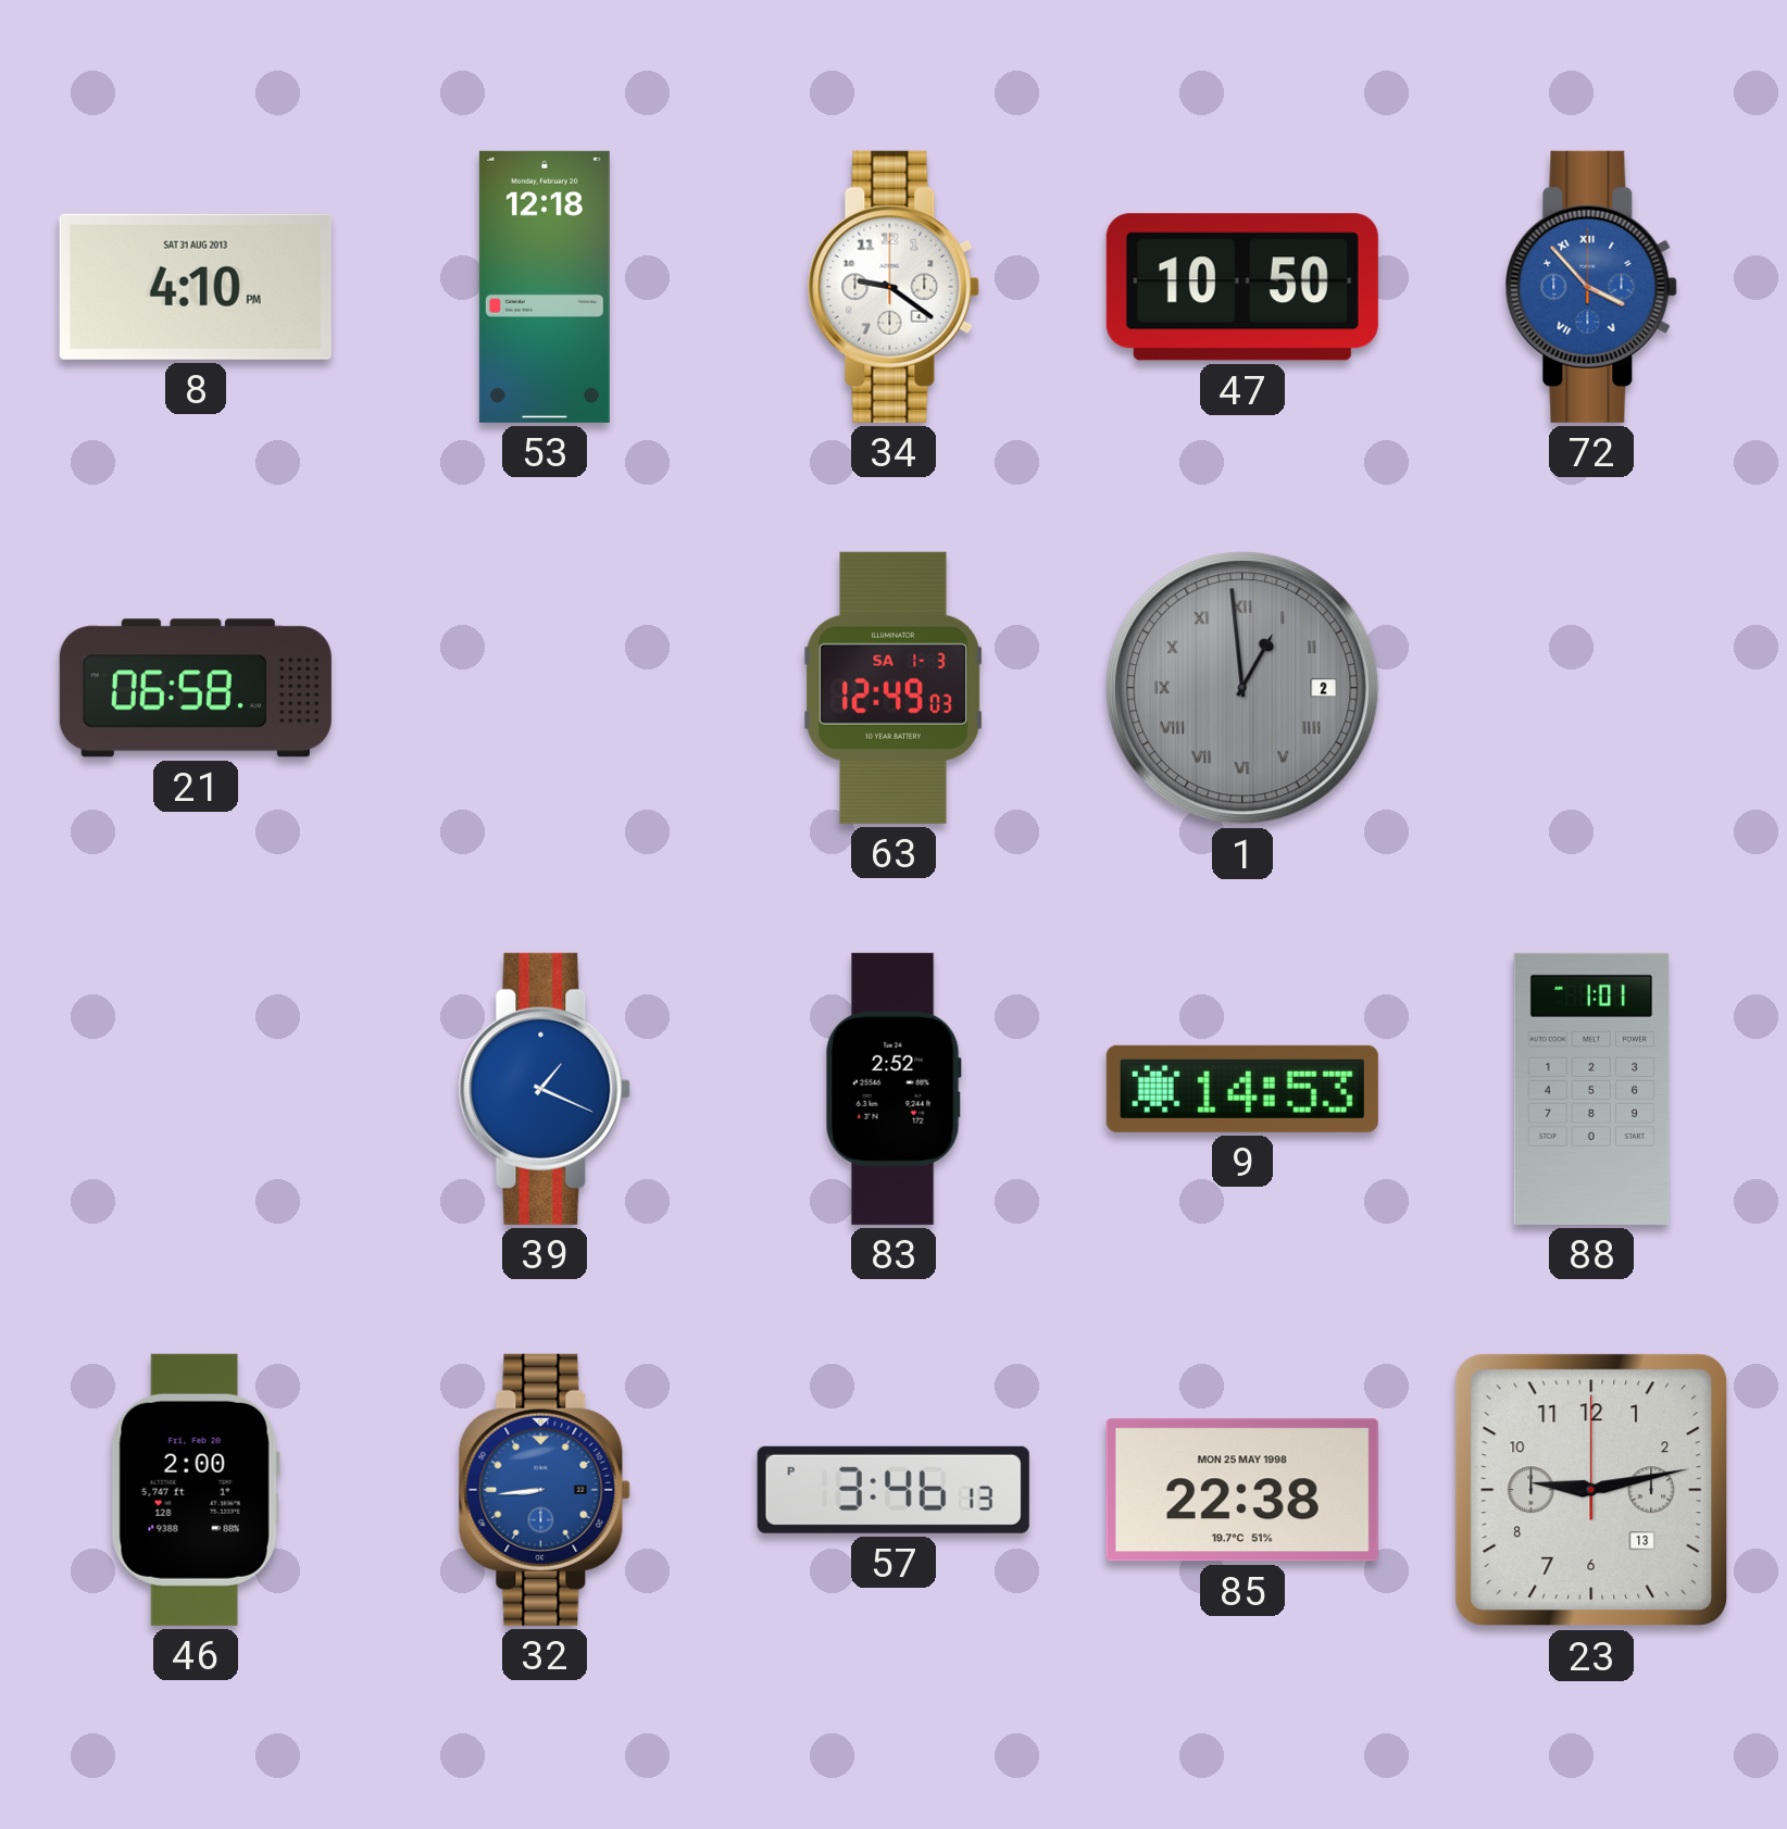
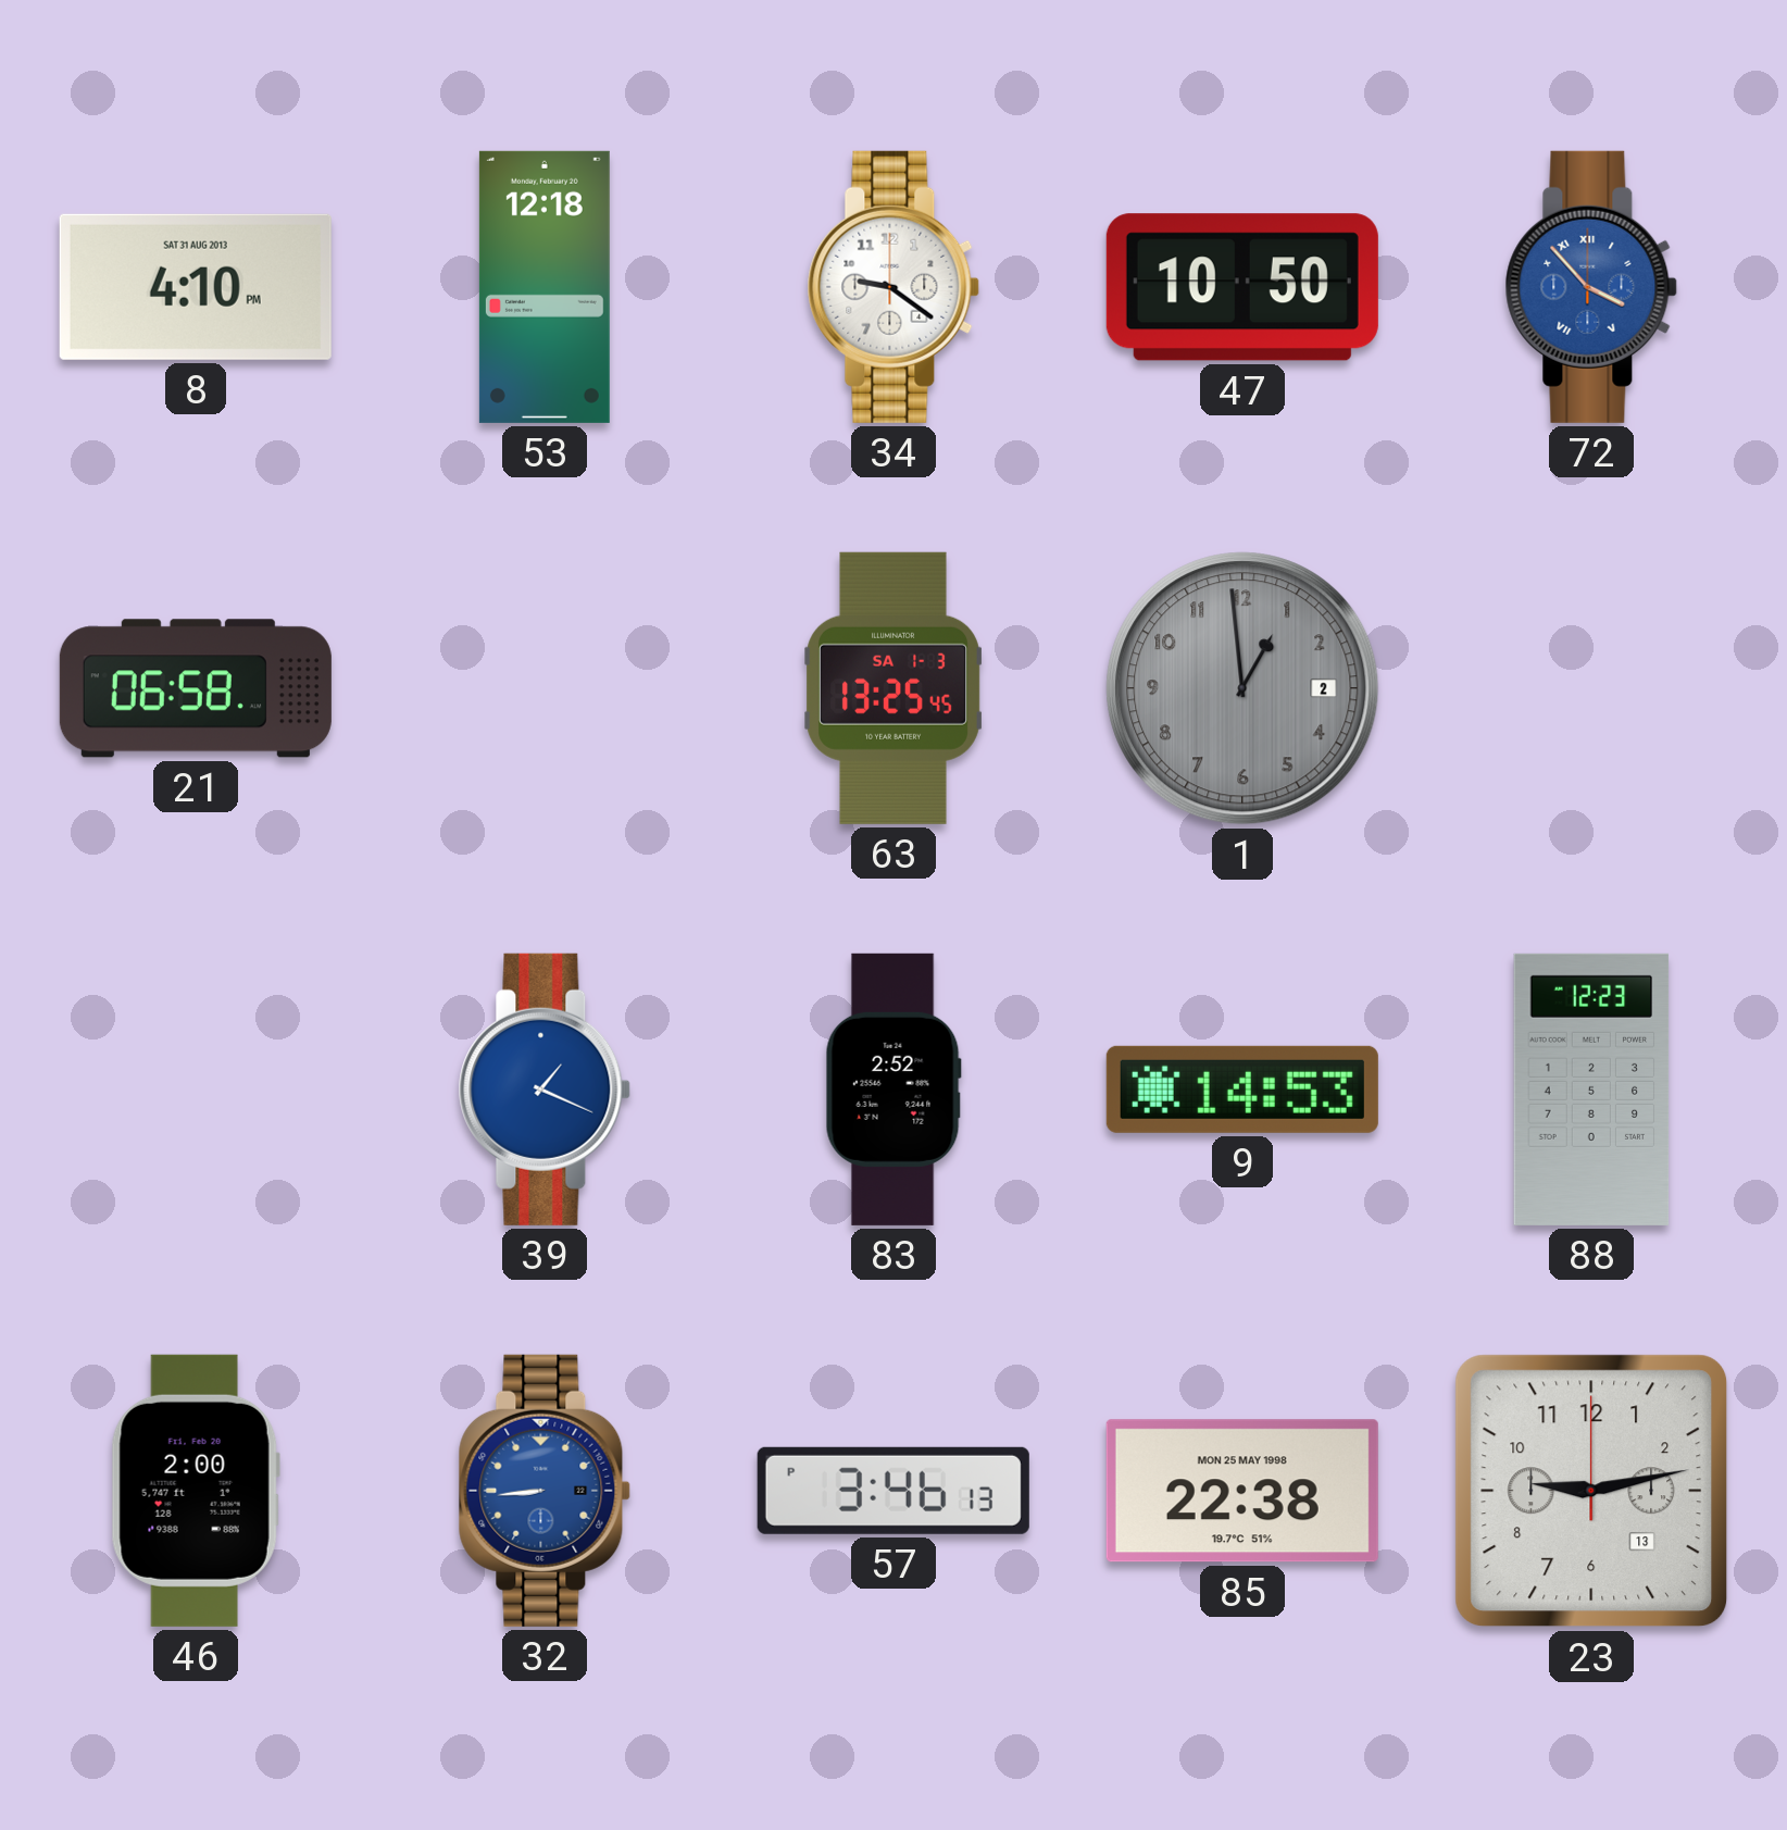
63: 12:49 -> 13:25
1 numerals: Roman -> Arabic
88: 1:01 -> 12:23
